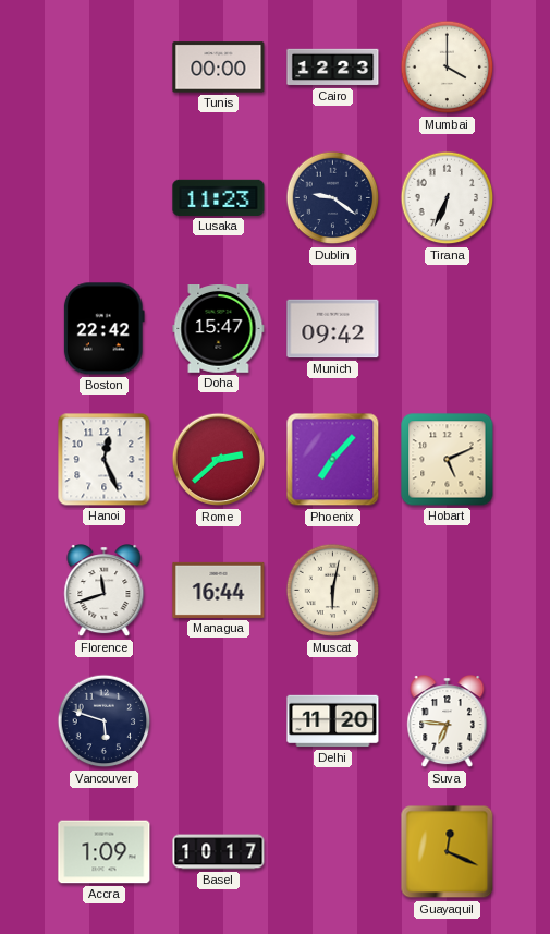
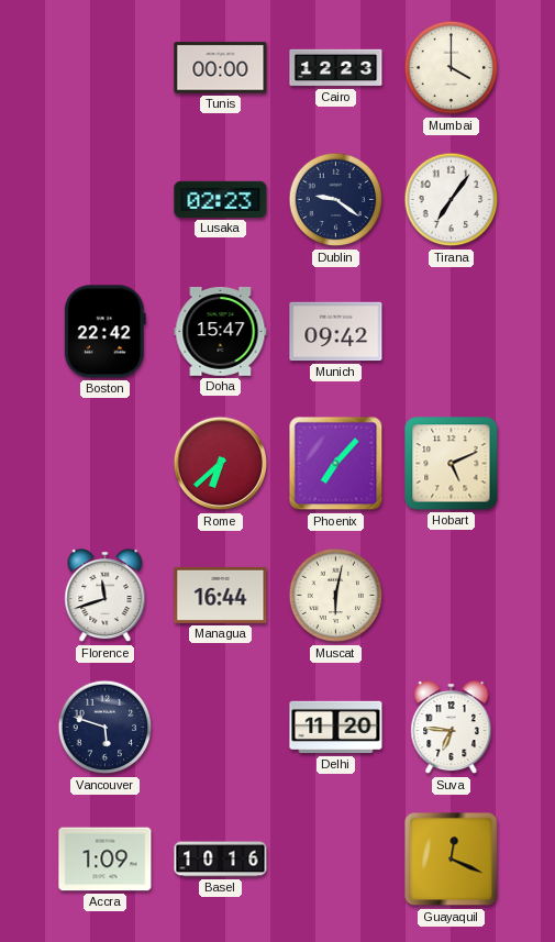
Lusaka: 11:23 -> 02:23
Tirana: 6:34 -> 7:06
Hanoi: 12:26 -> none
Rome: 2:38 -> 6:38
Basel: 10:17 -> 10:16
